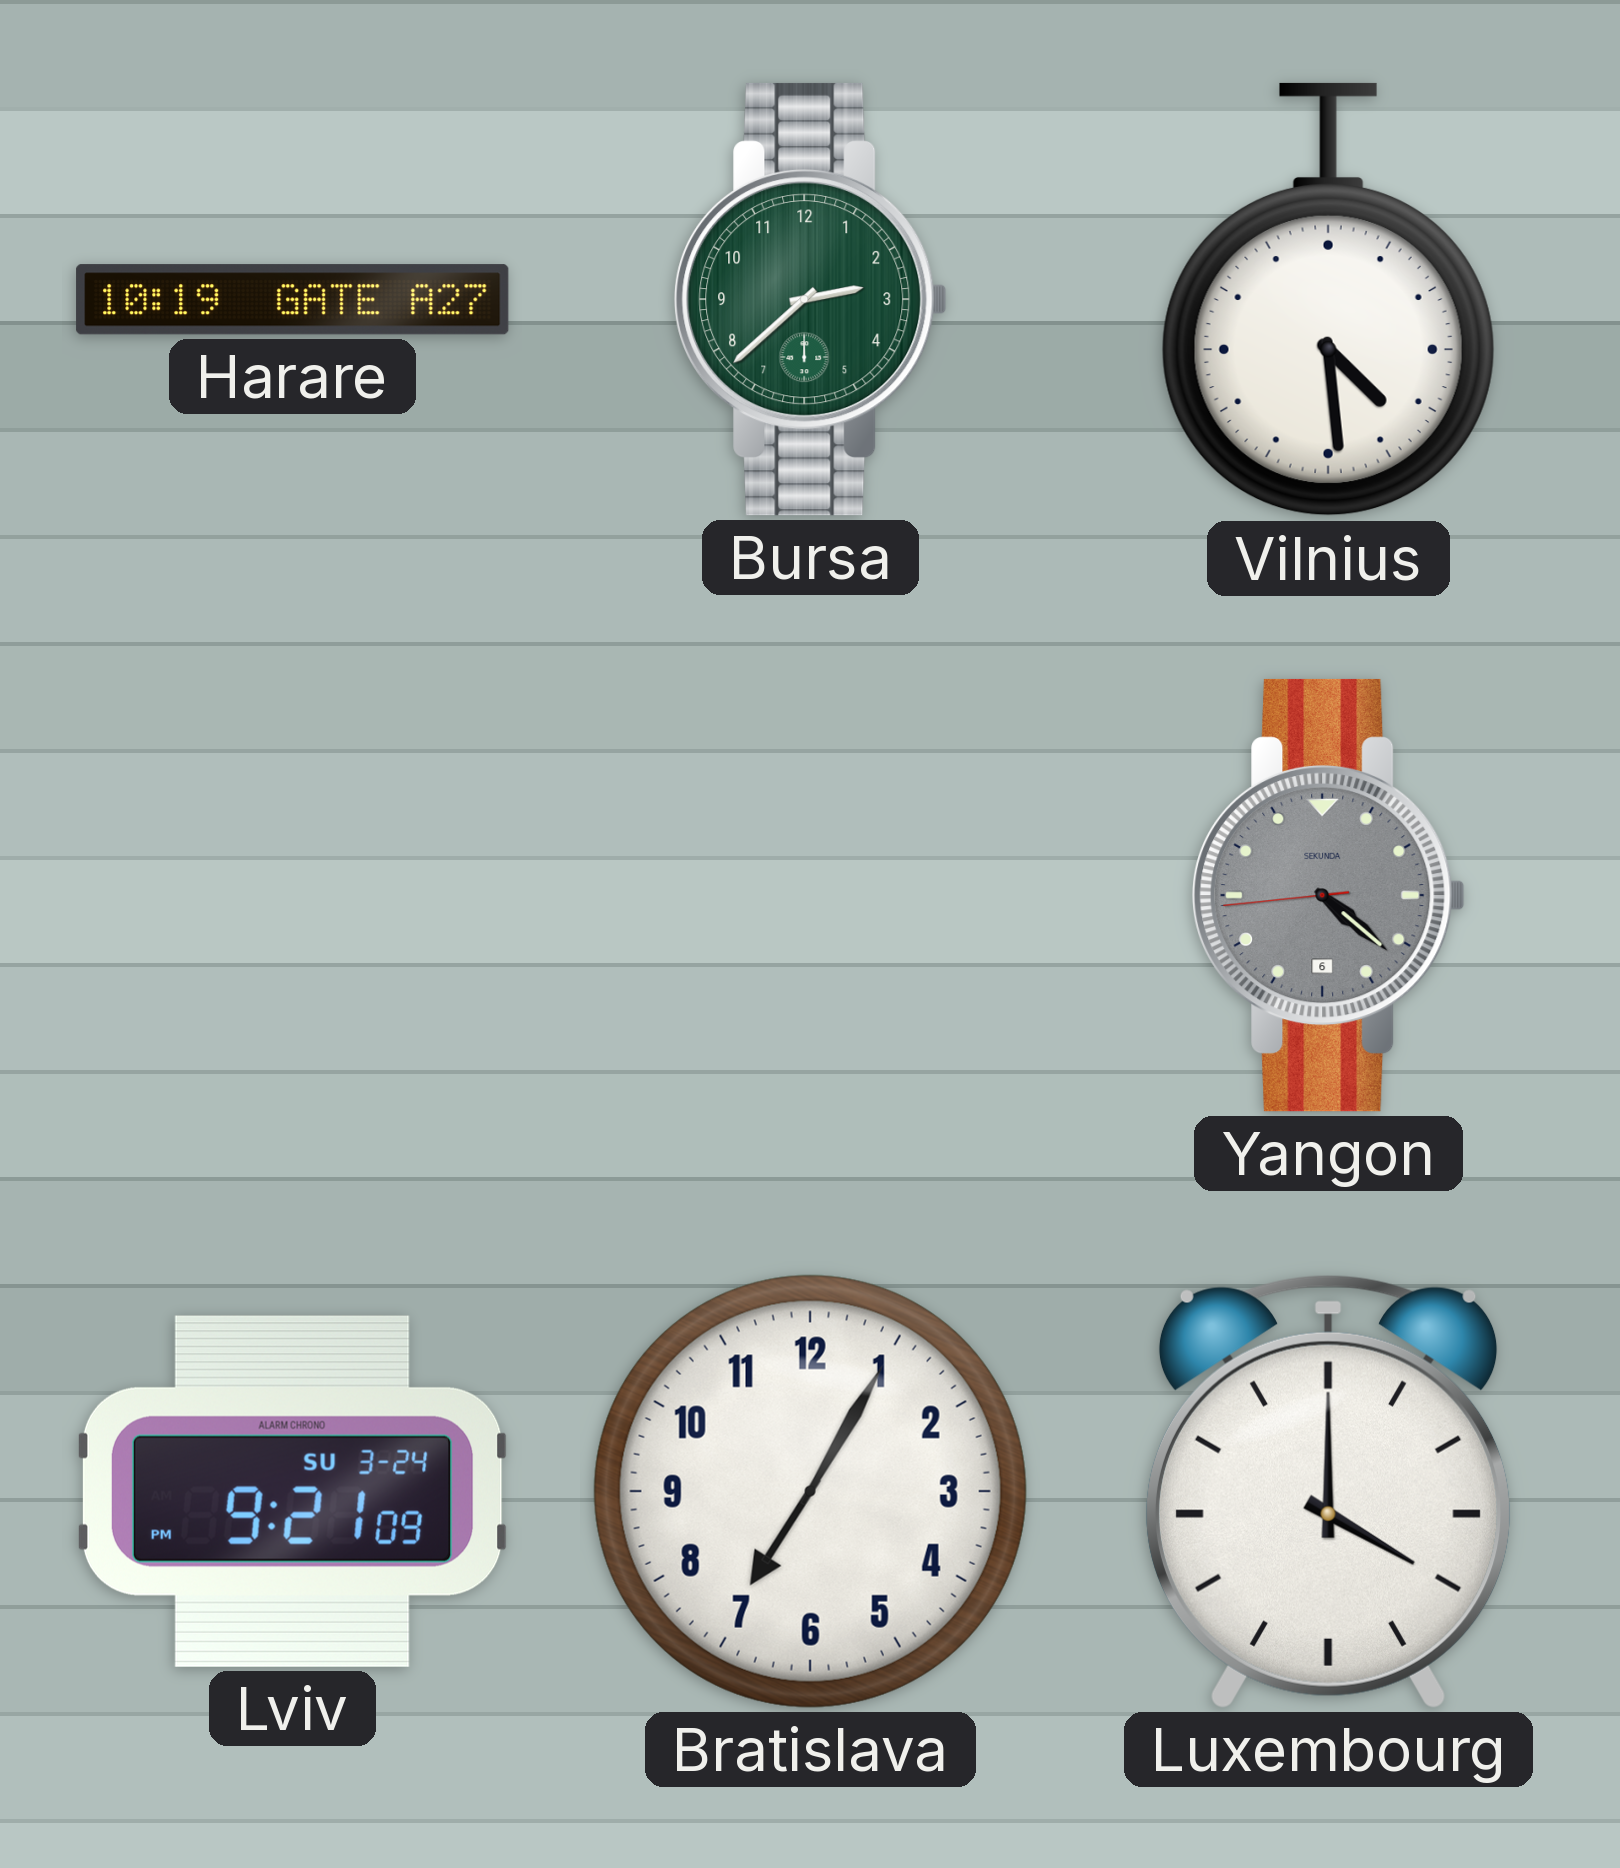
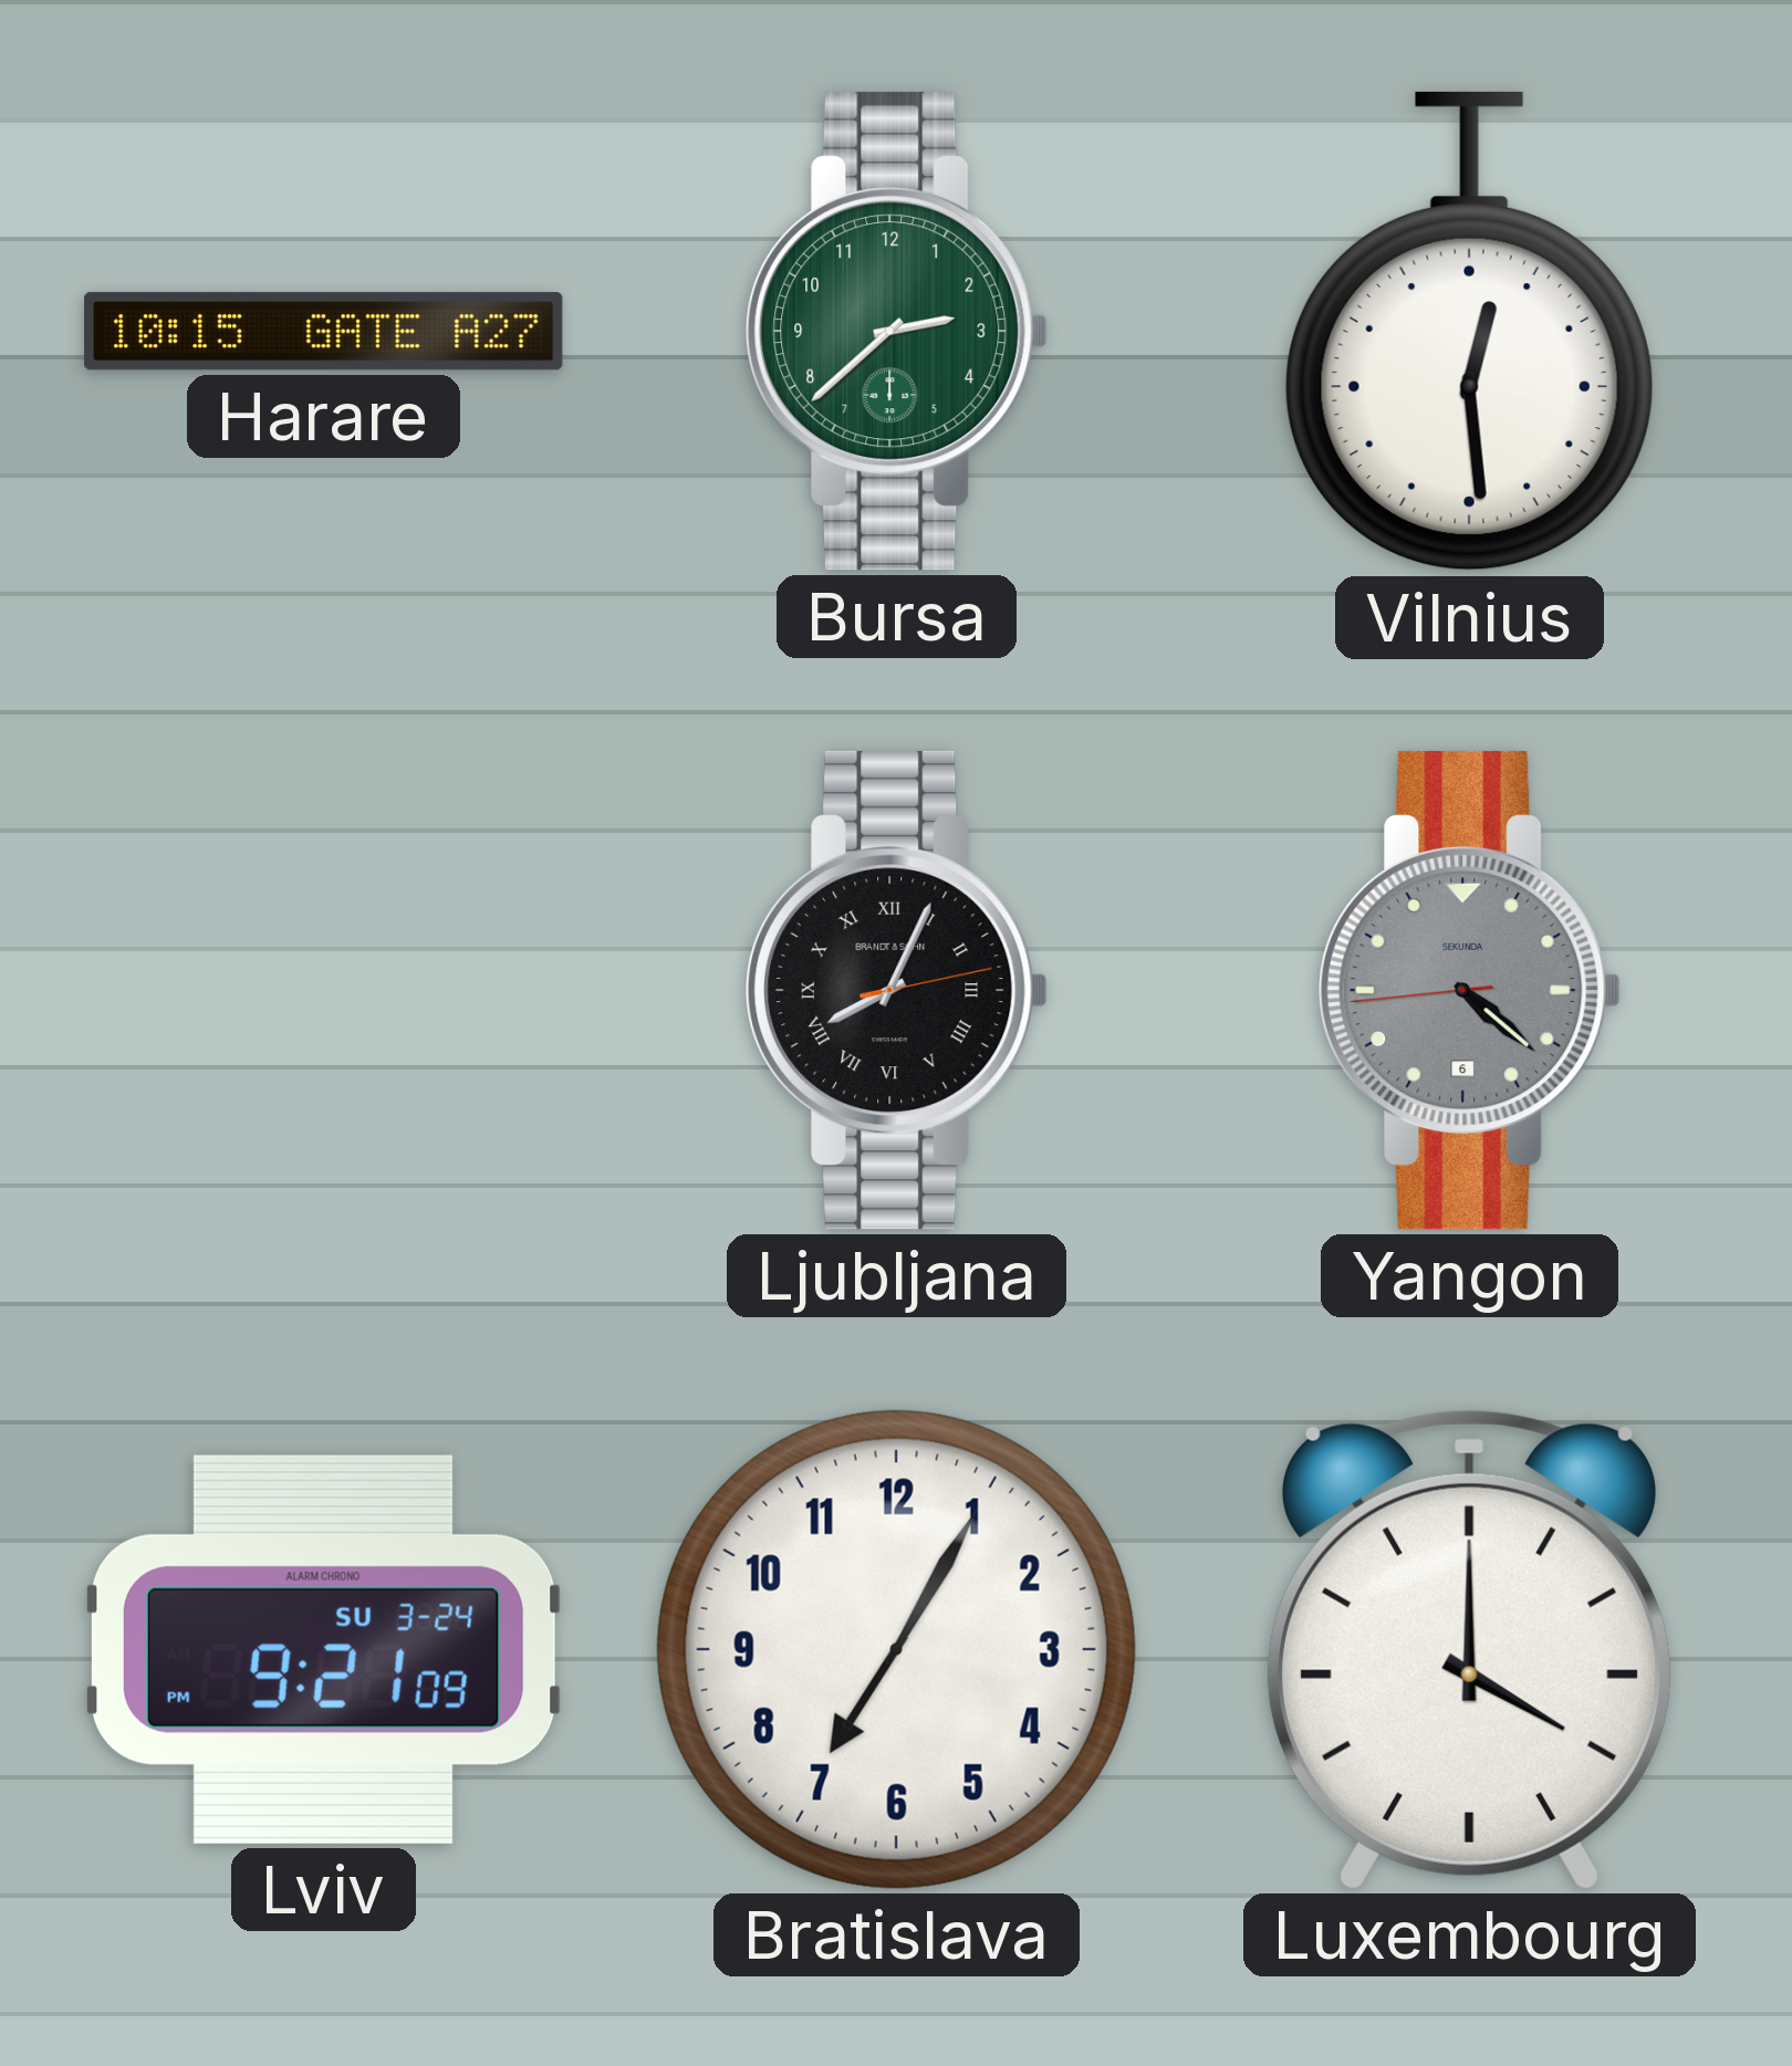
Harare: 10:19 -> 10:15
Vilnius: 4:29 -> 12:29
Ljubljana: none -> 8:04
